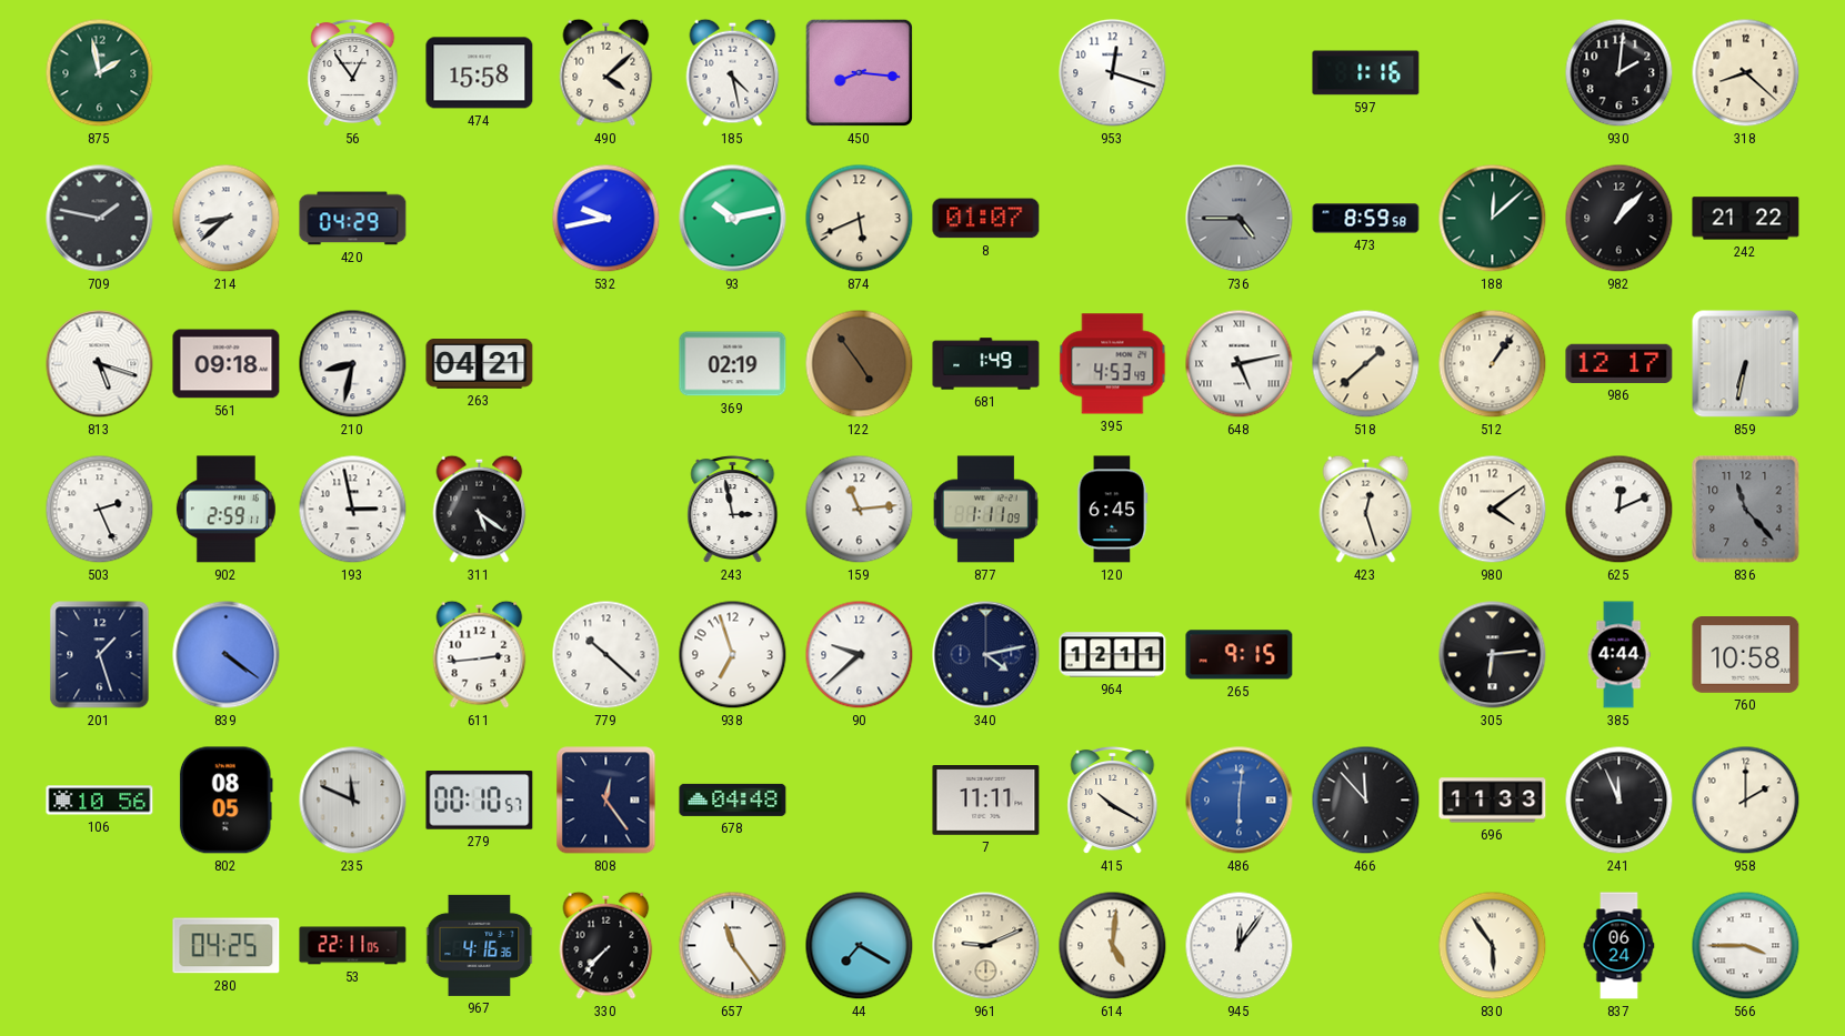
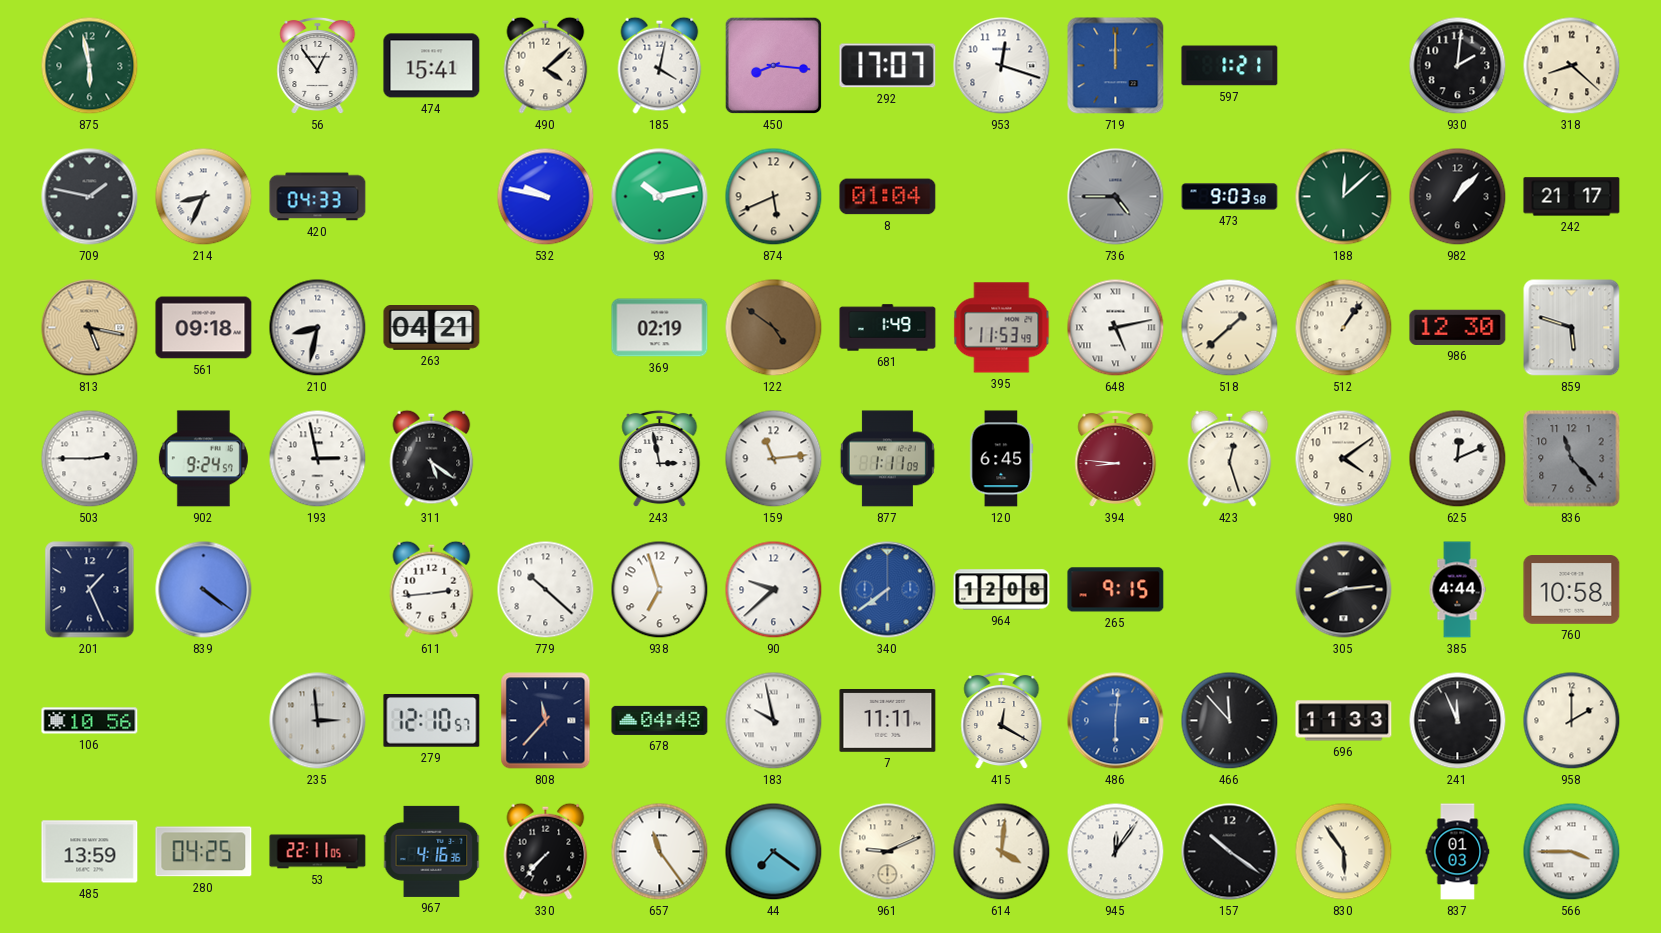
875: 1:58 -> 5:58
474: 15:58 -> 15:41
185: 4:28 -> 4:02
292: none -> 17:07
719: none -> 12:00
597: 1:16 -> 1:21
214: 8:38 -> 8:34
420: 04:29 -> 04:33
532: 9:43 -> 9:47
8: 01:07 -> 01:04
473: 8:59 -> 9:03
242: 21:22 -> 21:17
813: 5:18 -> 5:17
813 dial: white -> champagne
122: 4:54 -> 4:51
395: 4:53 -> 11:53
986: 12:17 -> 12:30
859: 6:32 -> 5:48
503: 2:26 -> 2:45
902: 2:59 -> 9:24
394: none -> 8:46
201: 1:27 -> 1:26
340: 4:13 -> 7:39
340 dial: navy -> blue
964: 12:11 -> 12:08
305: 6:14 -> 8:14
802: 08:05 -> none
235: 11:49 -> 2:59
279: 00:10 -> 12:10
808: 12:24 -> 11:37
183: none -> 9:58
415: 10:20 -> 12:20
485: none -> 13:59
44: 7:20 -> 7:21
614: 5:01 -> 4:01
157: none -> 10:21
837: 06:24 -> 01:03
